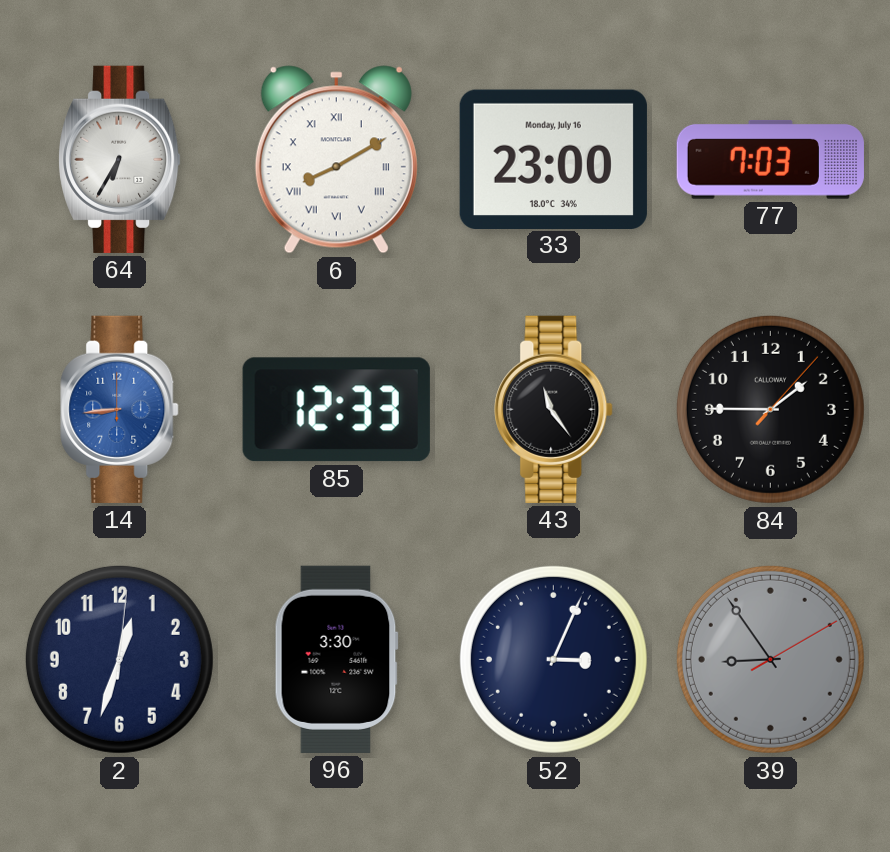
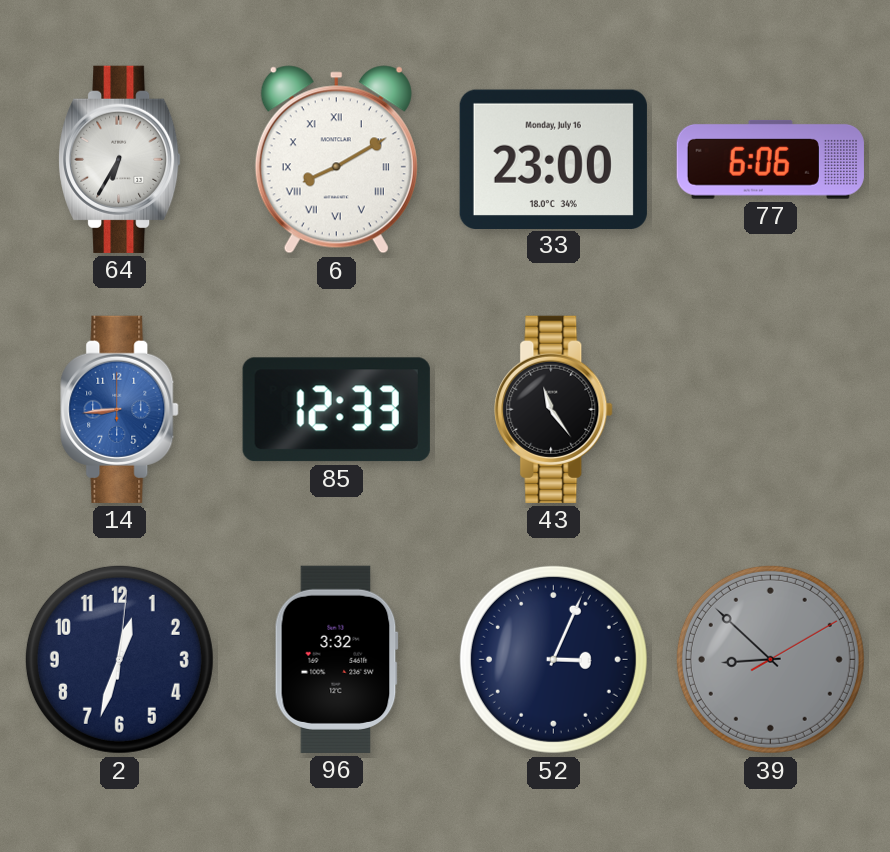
77: 7:03 -> 6:06
84: 1:45 -> none
96: 3:30 -> 3:32
39: 8:54 -> 8:52
